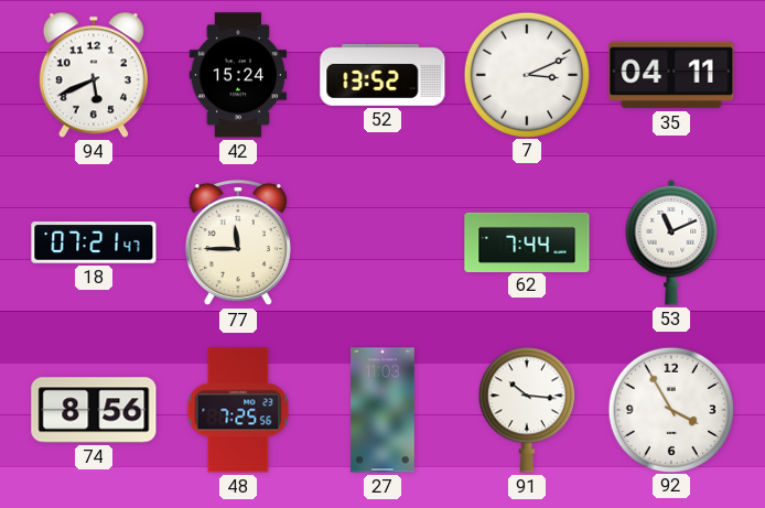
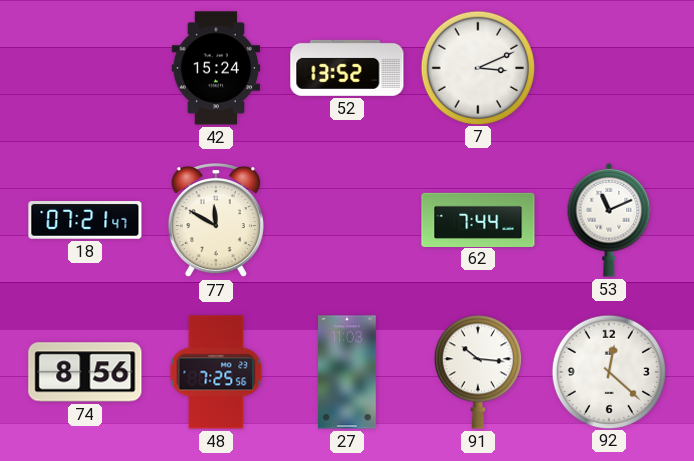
94: 5:41 -> none
35: 04:11 -> none
77: 11:45 -> 11:50
92: 3:55 -> 12:22
